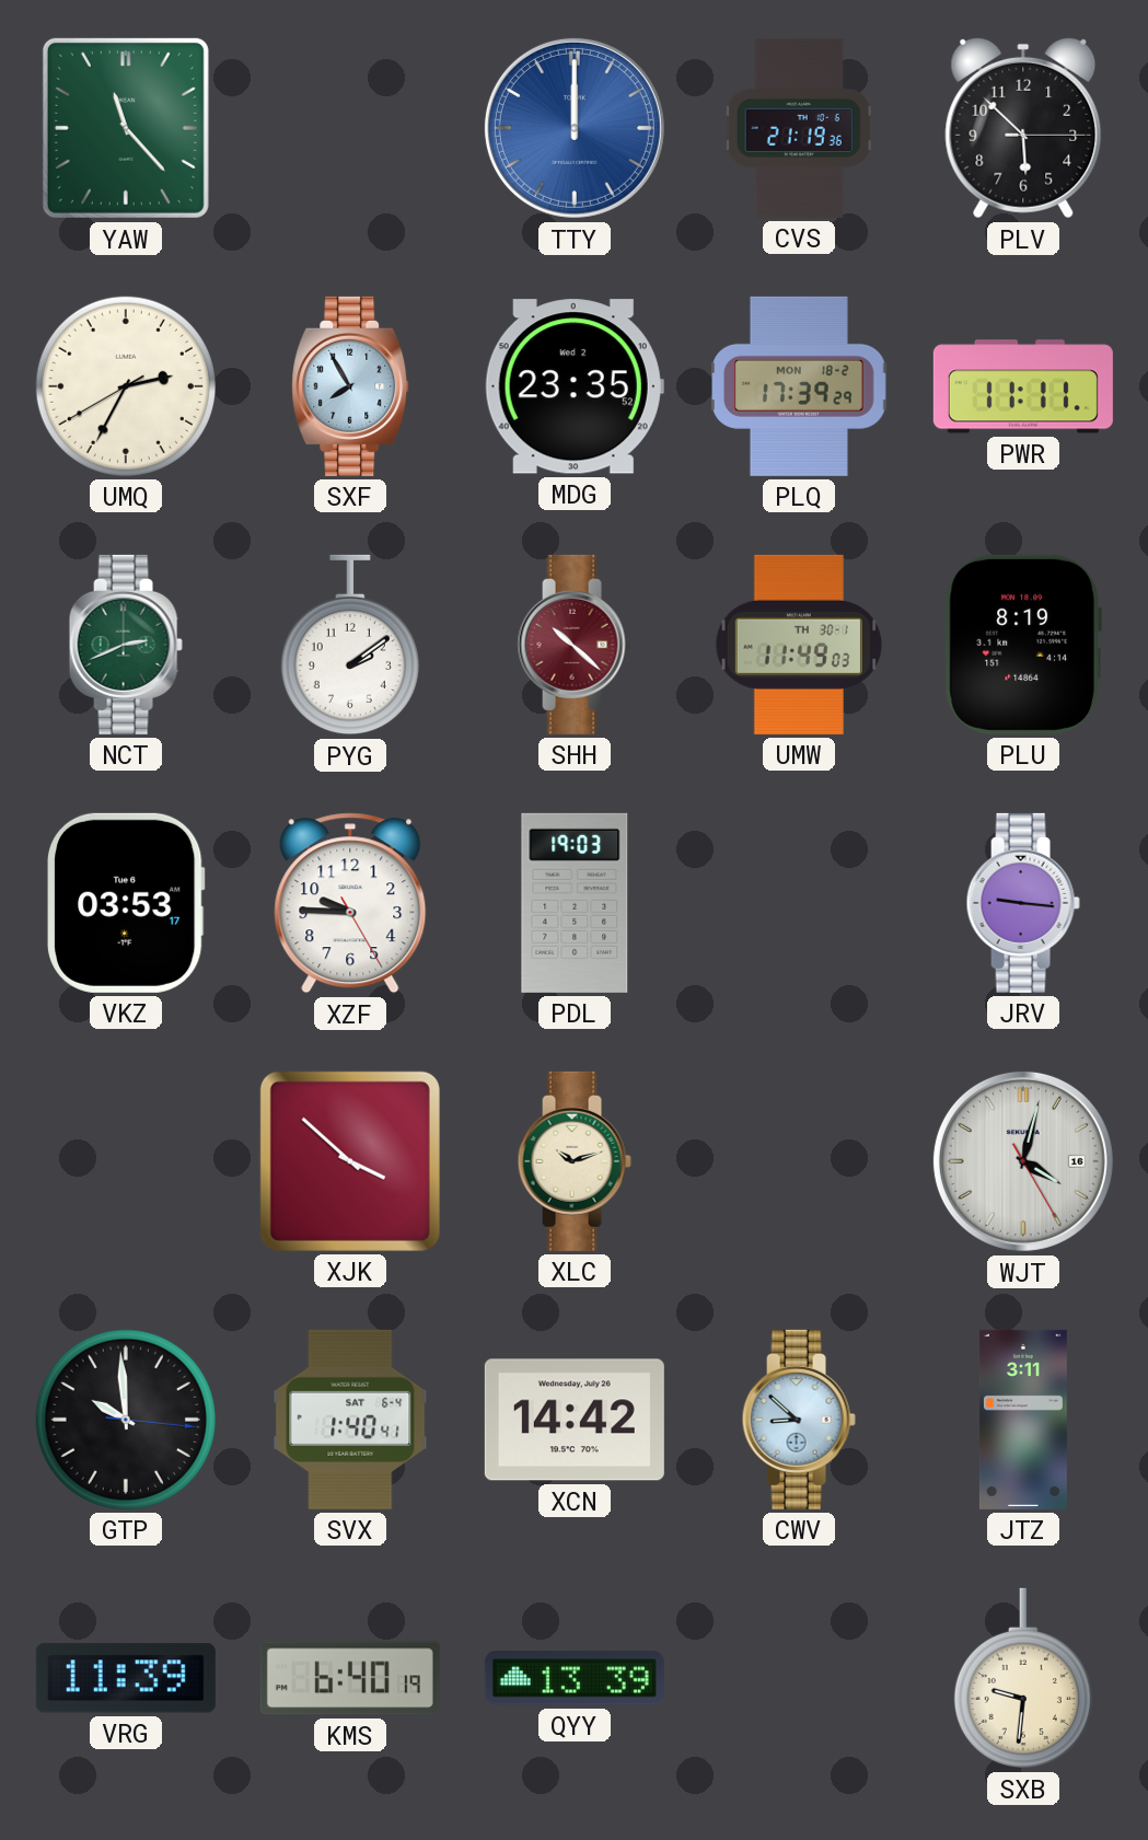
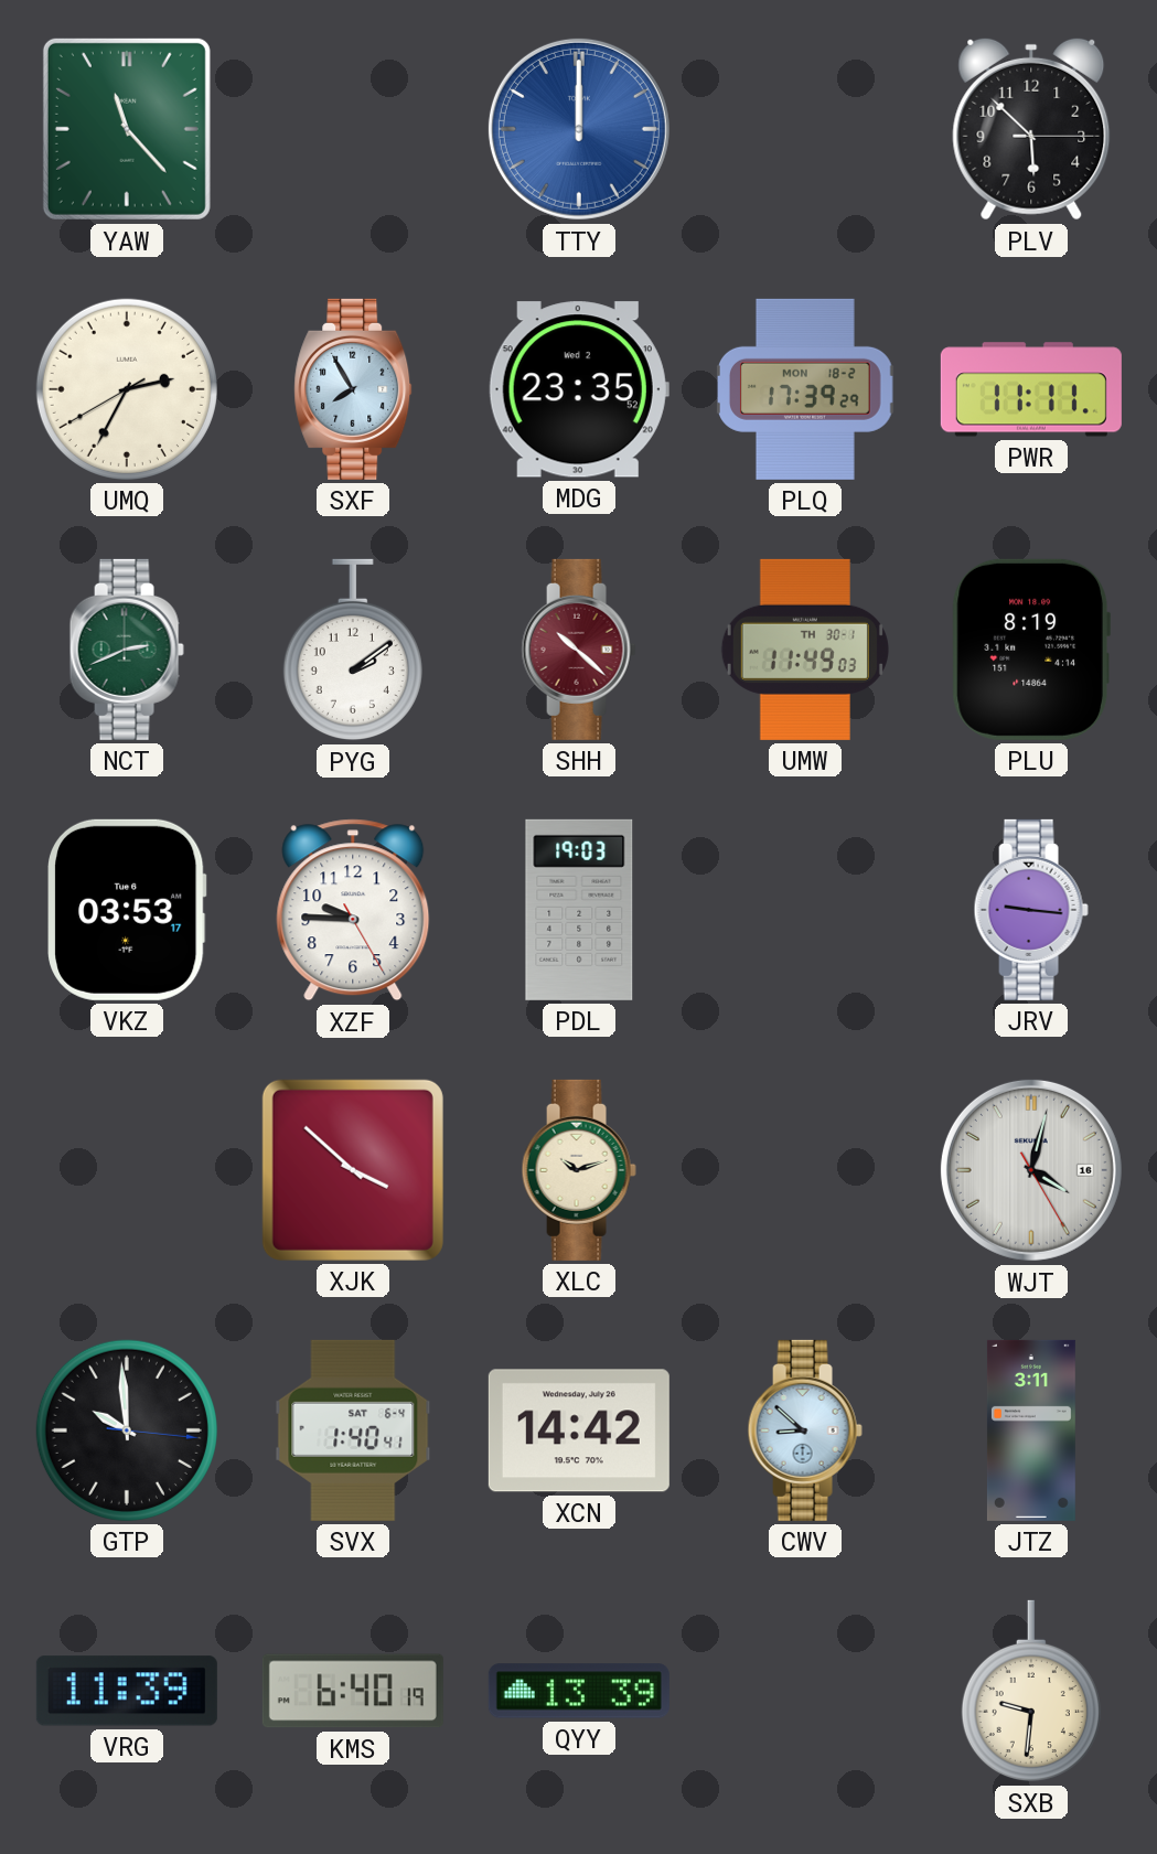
CVS: 21:19 -> none
